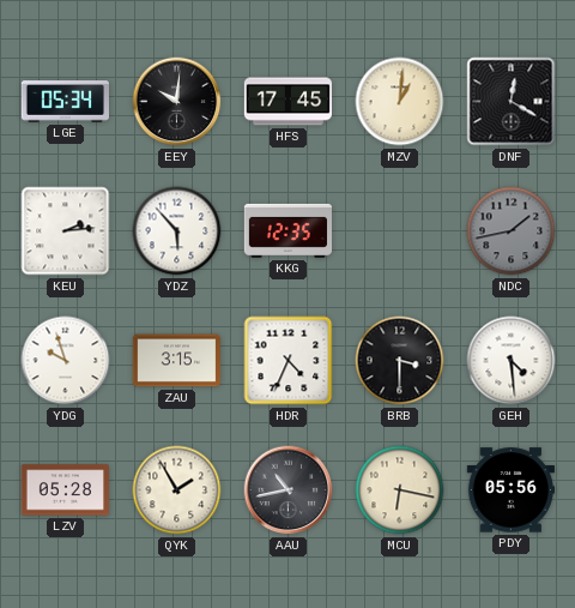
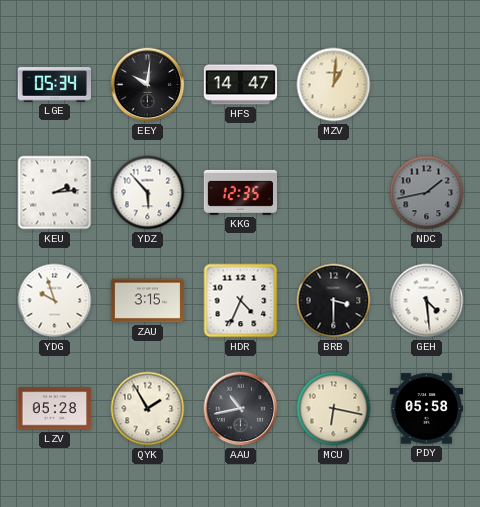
HFS: 17:45 -> 14:47
DNF: 12:20 -> none
PDY: 05:56 -> 05:58
